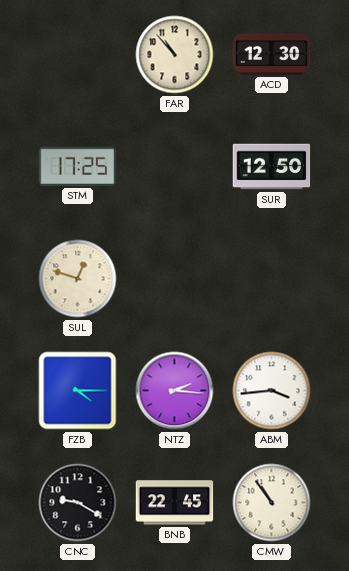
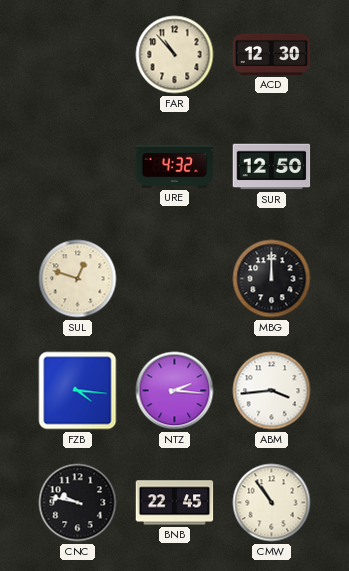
STM: 17:25 -> none
URE: none -> 4:32
MBG: none -> 12:00
FZB: 4:15 -> 4:16
CNC: 9:20 -> 9:47
